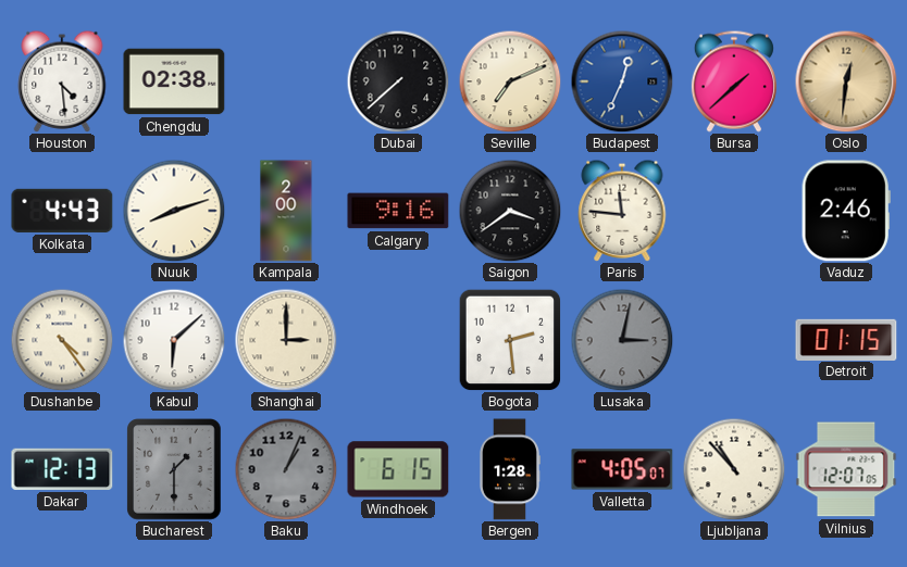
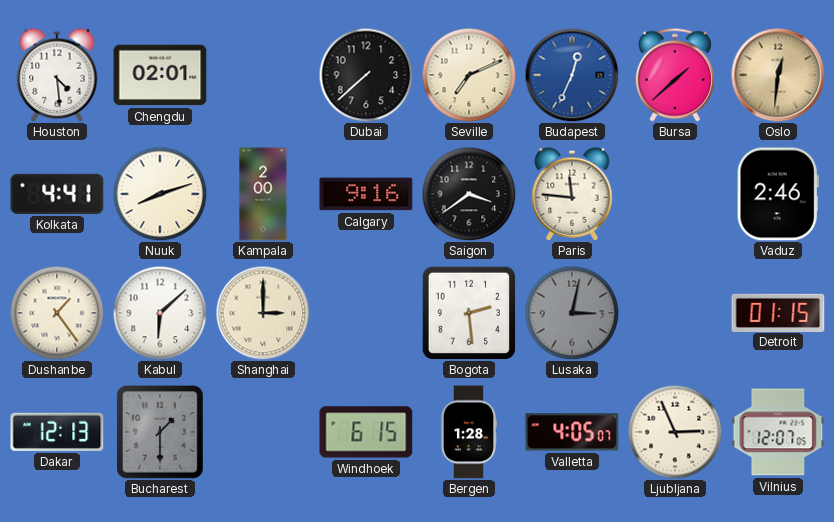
Chengdu: 02:38 -> 02:01
Kolkata: 4:43 -> 4:41
Dushanbe: 4:24 -> 1:24
Baku: 1:04 -> none
Ljubljana: 10:53 -> 2:56
